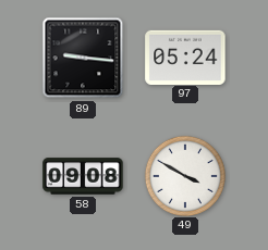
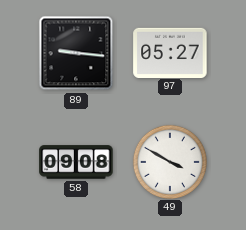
97: 05:24 -> 05:27
